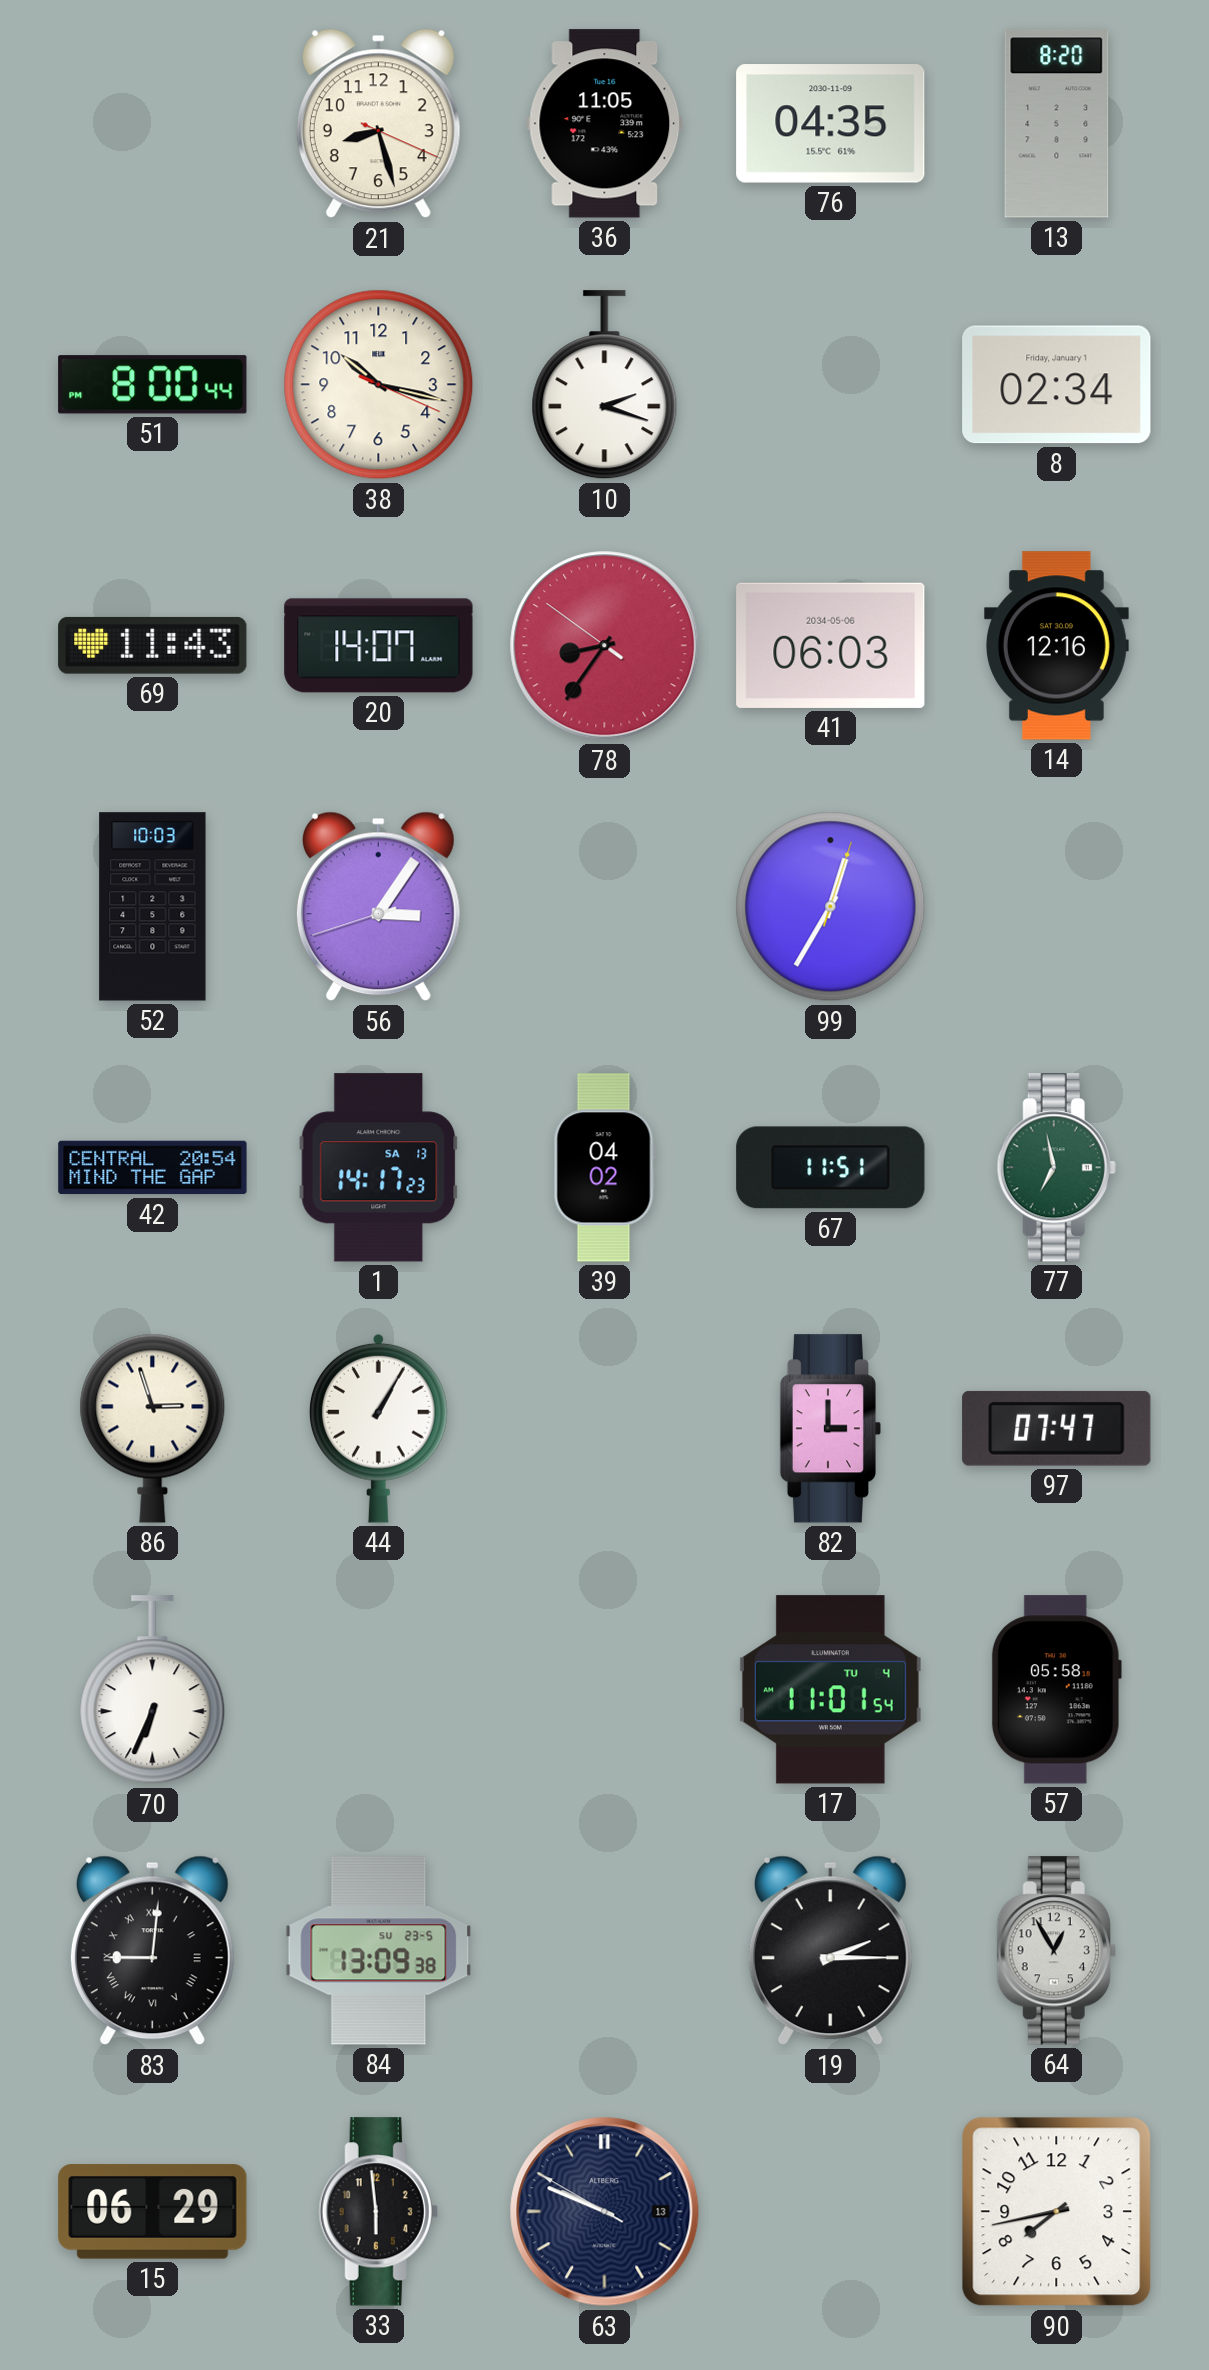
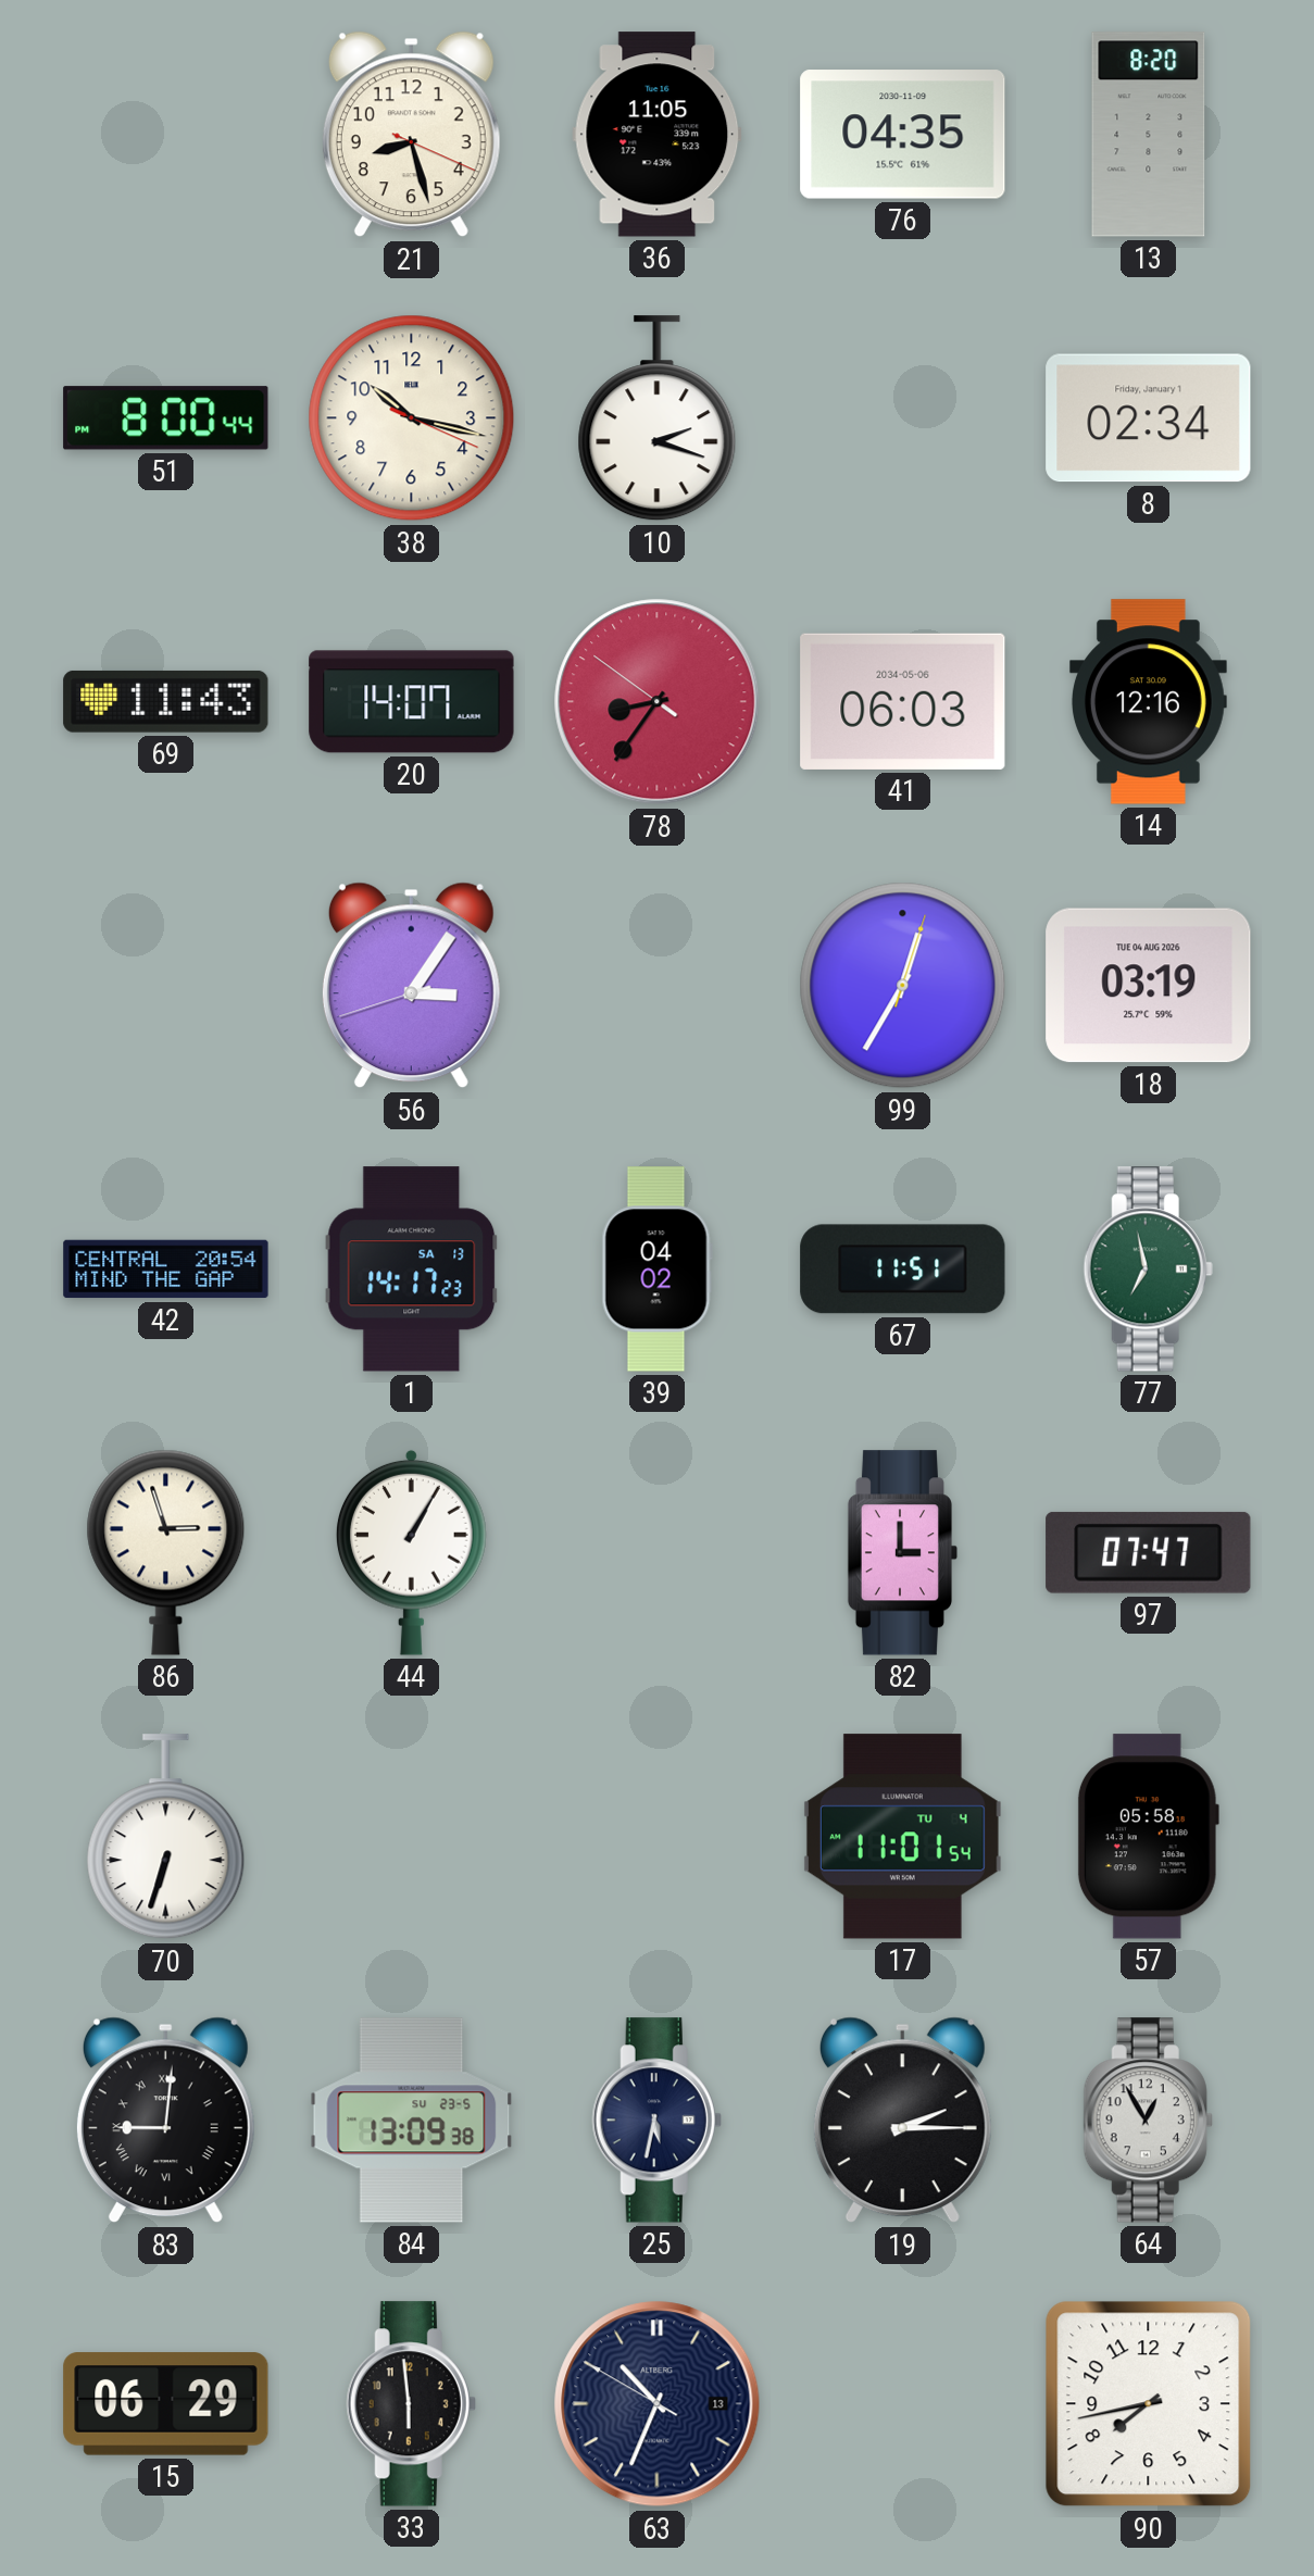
52: 10:03 -> none
18: none -> 03:19
70: 6:34 -> 6:33
25: none -> 5:32
63: 9:48 -> 10:33
